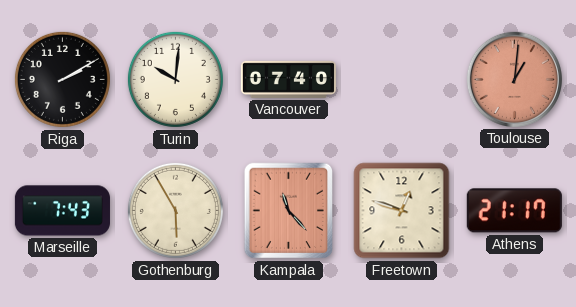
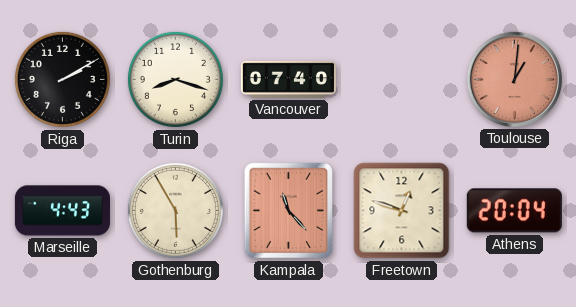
Turin: 10:01 -> 8:18
Marseille: 7:43 -> 4:43
Athens: 21:17 -> 20:04
